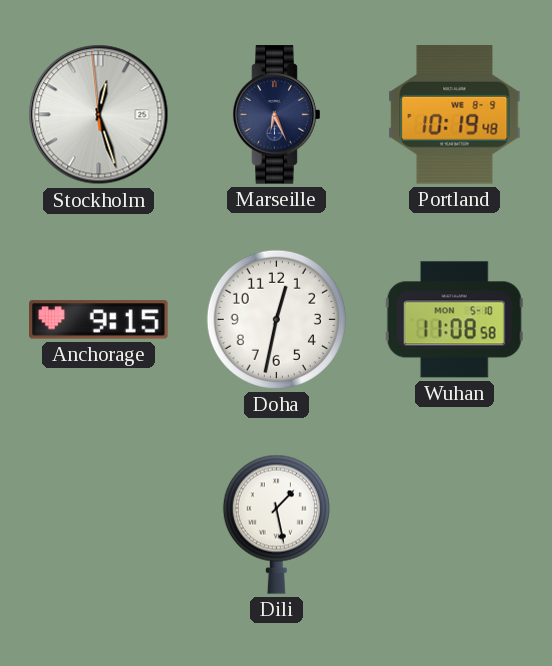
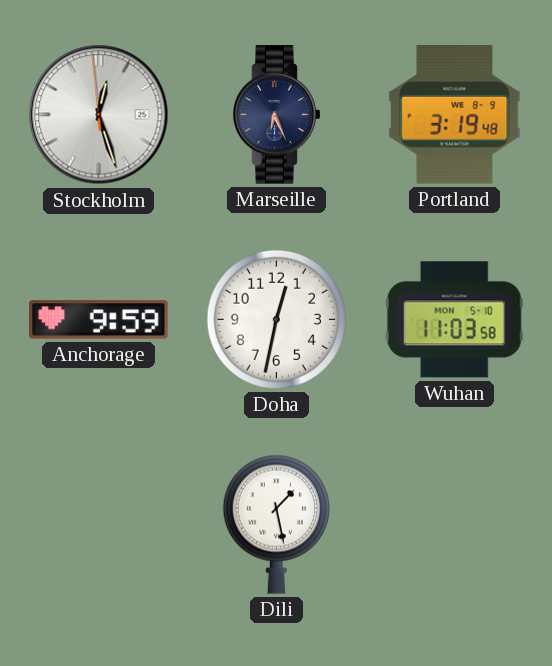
Portland: 10:19 -> 3:19
Anchorage: 9:15 -> 9:59
Wuhan: 11:08 -> 11:03
